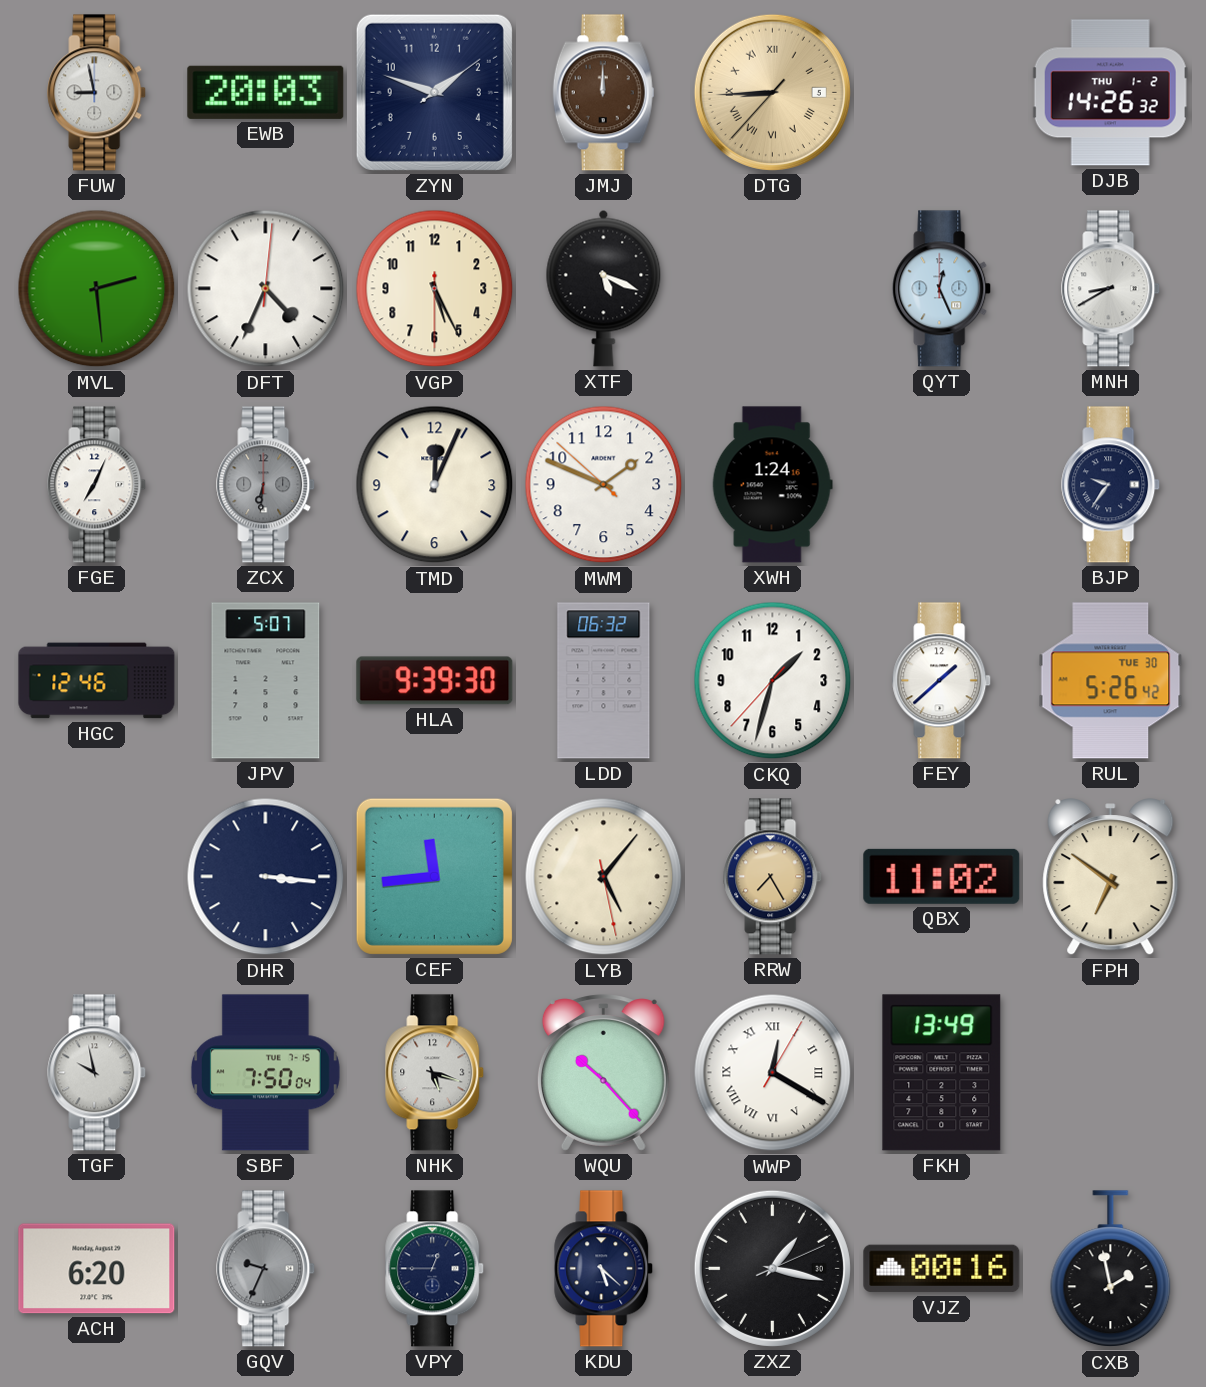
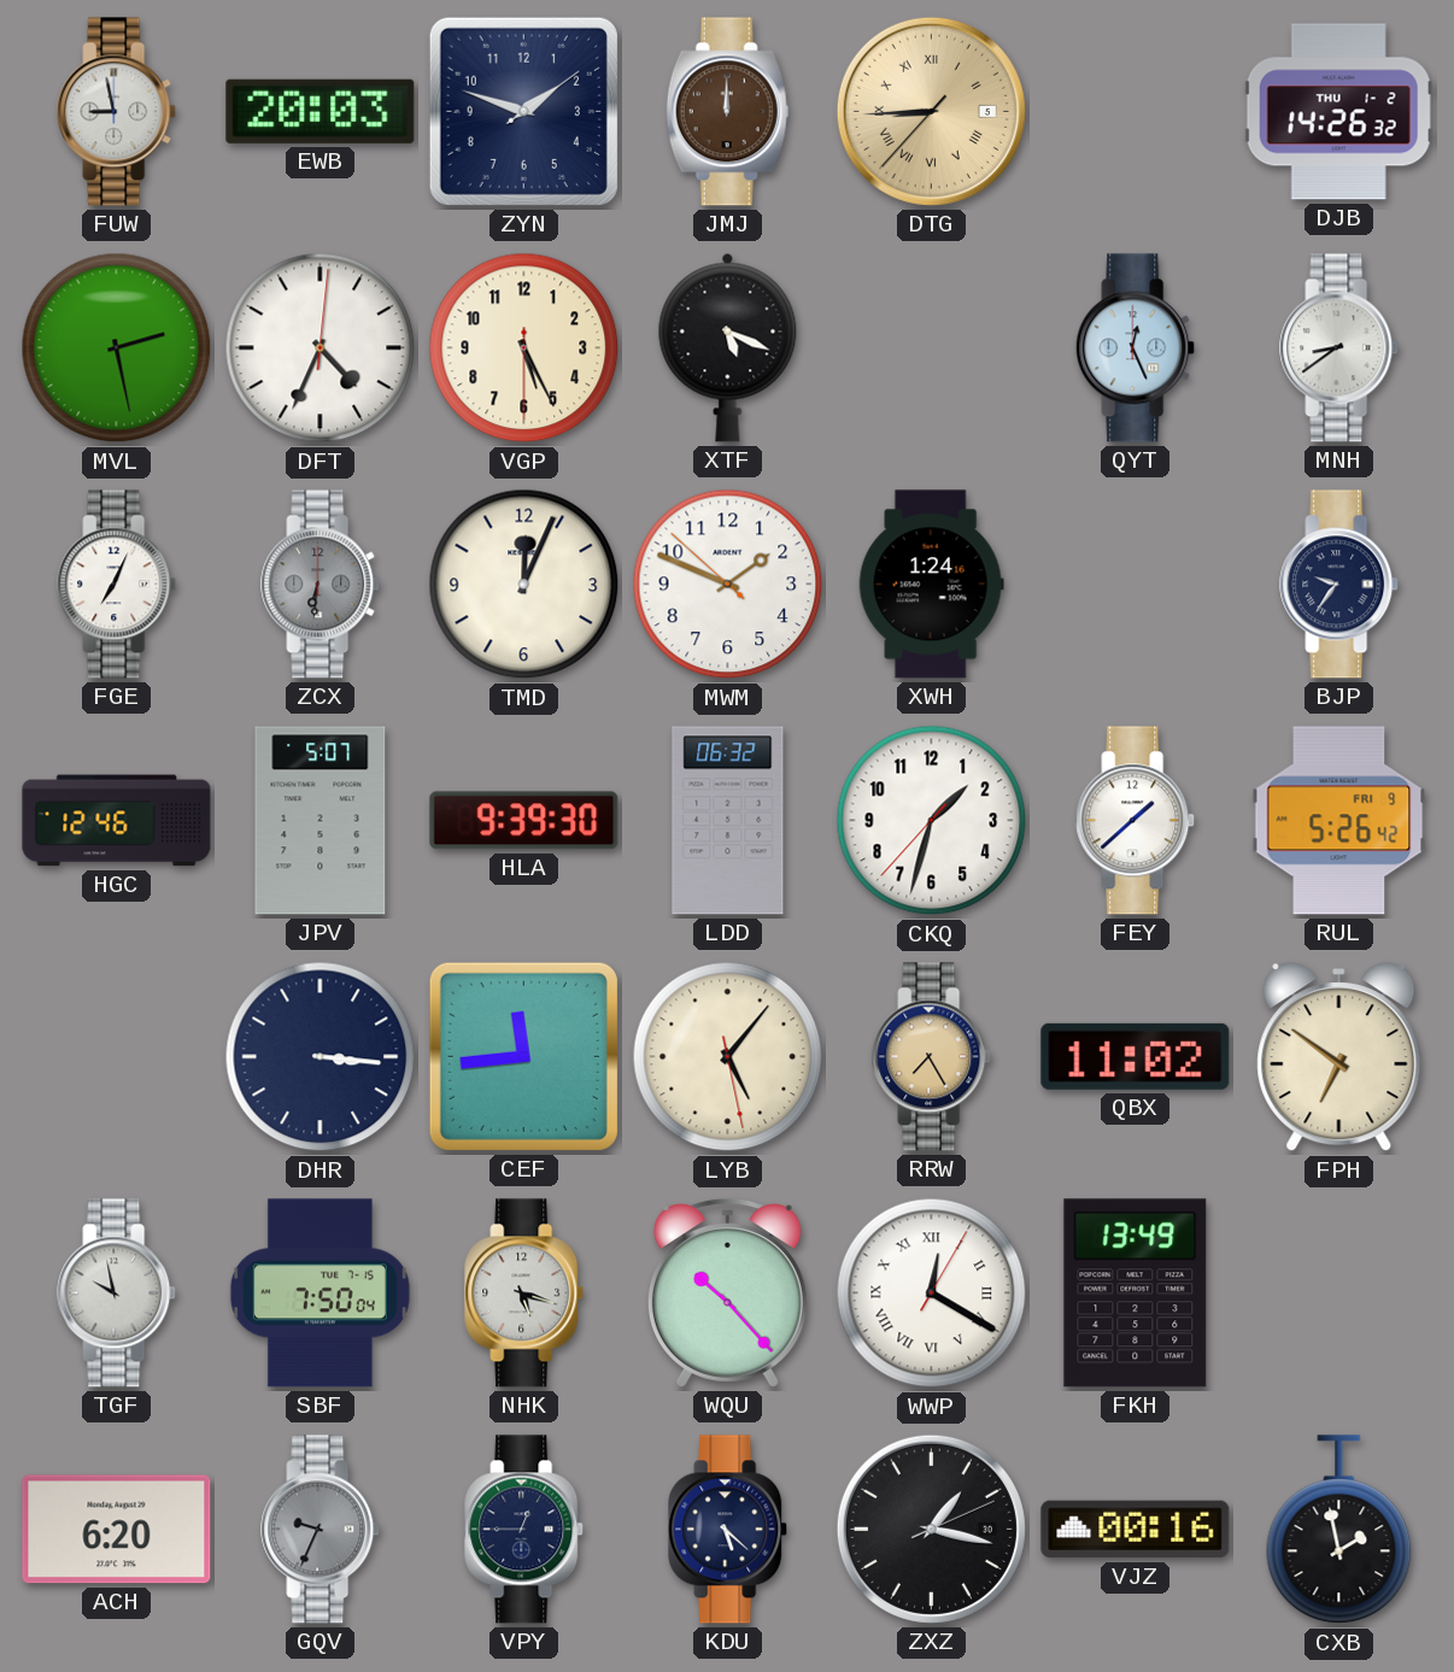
MVL: 2:29 -> 2:28
MNH: 8:40 -> 8:39
RUL date: TUE 30 -> FRI 9
